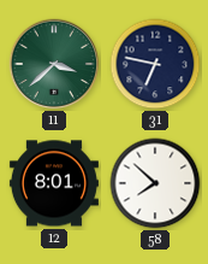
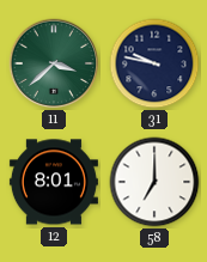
31: 6:47 -> 9:47
58: 7:52 -> 7:00
